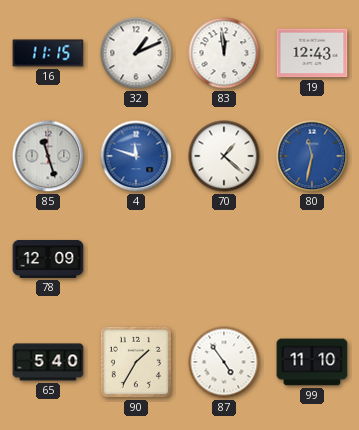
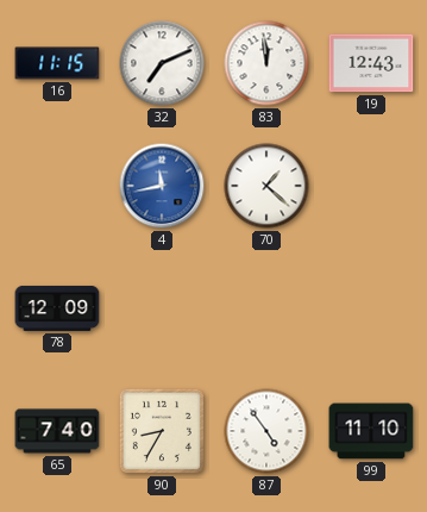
32: 1:11 -> 7:11
85: 11:27 -> none
4: 11:48 -> 11:43
80: 11:32 -> none
65: 5:40 -> 7:40
90: 1:35 -> 8:35
